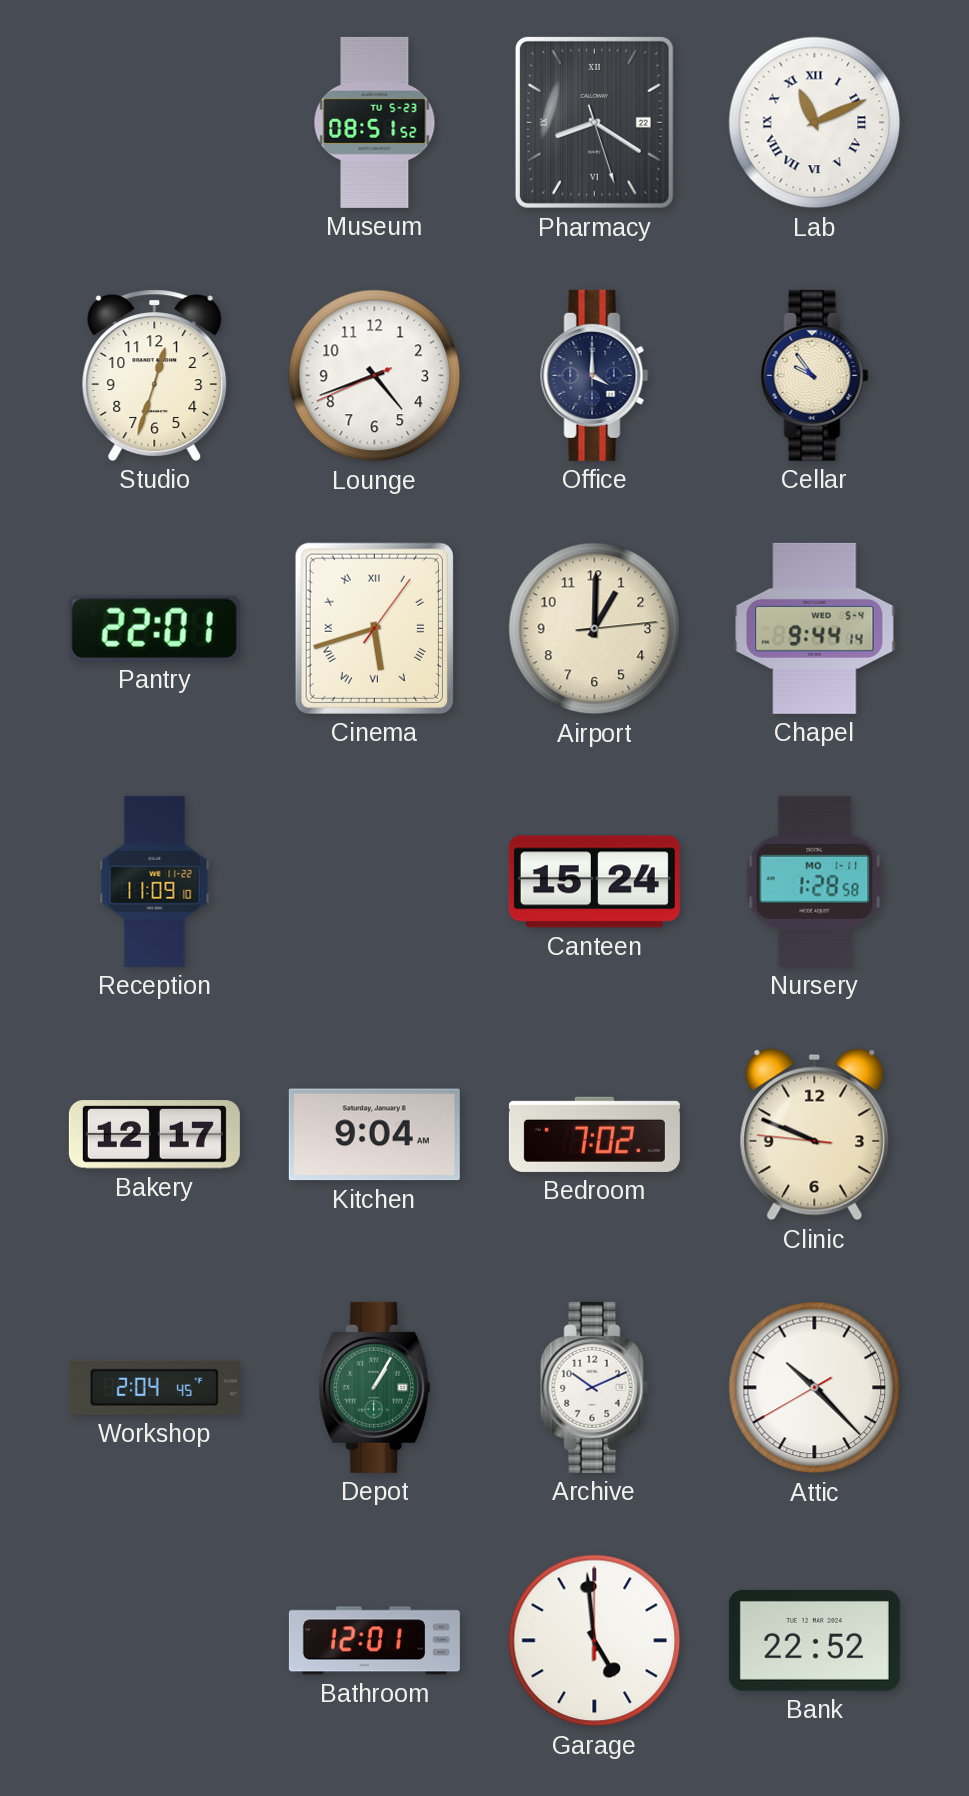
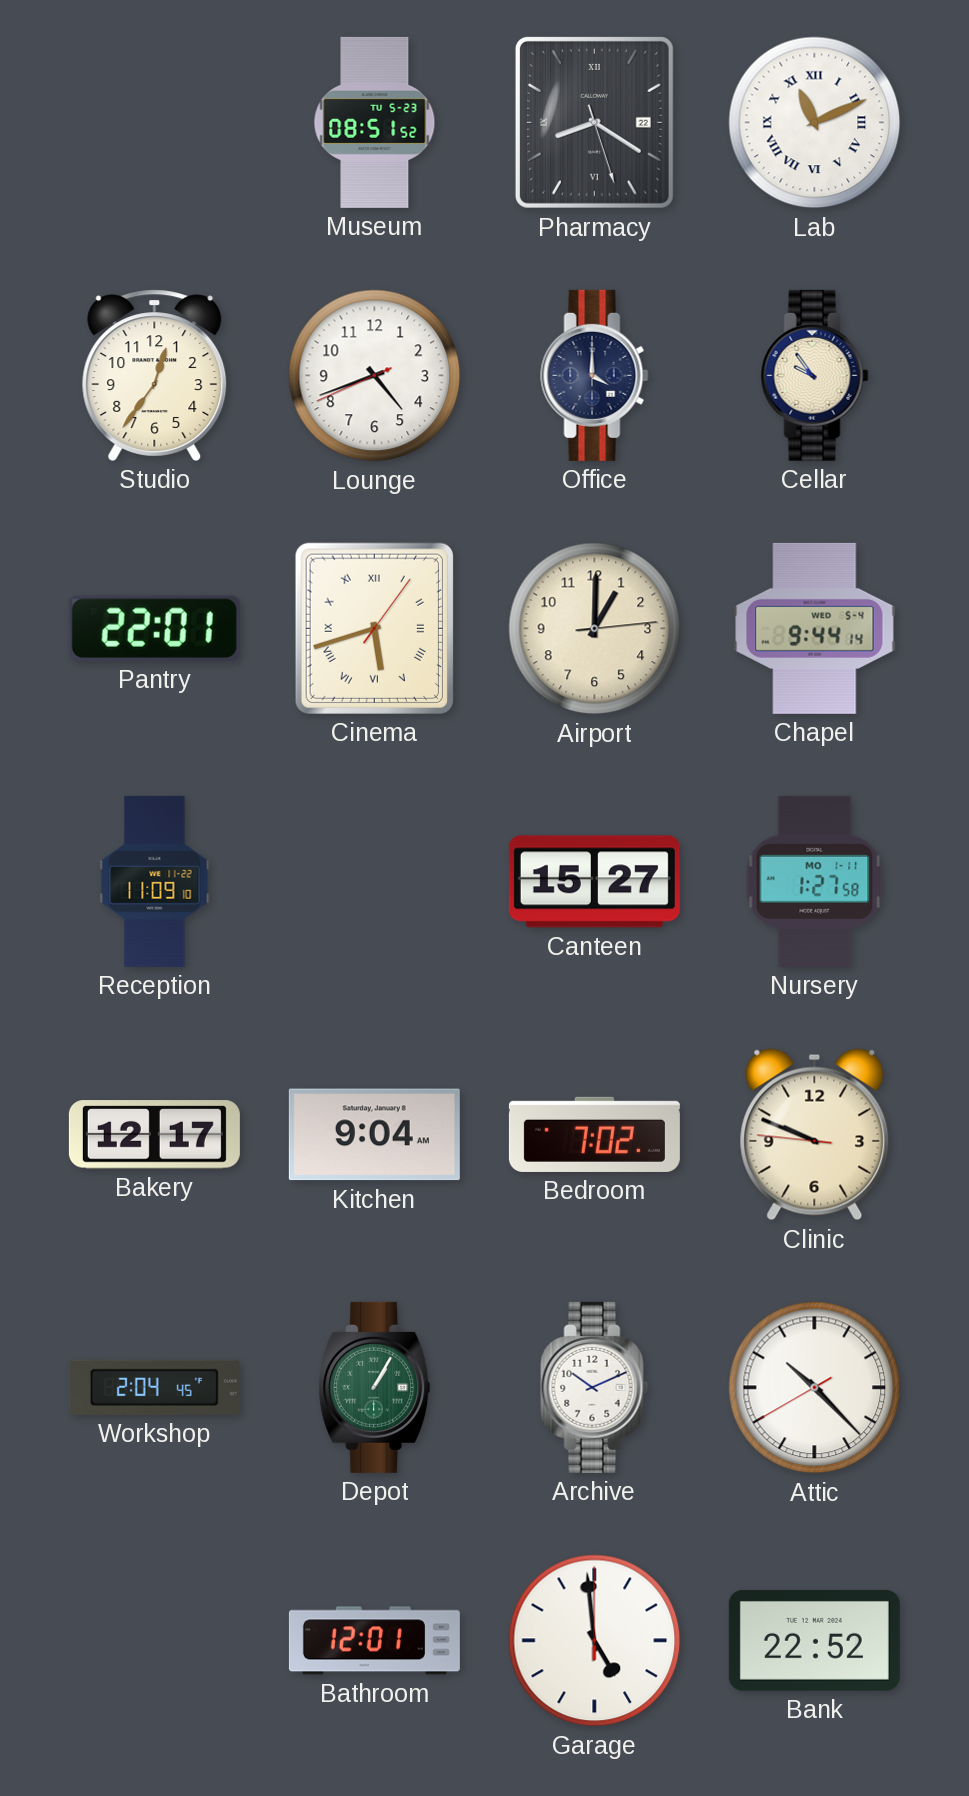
Studio: 12:33 -> 12:36
Canteen: 15:24 -> 15:27
Nursery: 1:28 -> 1:27
